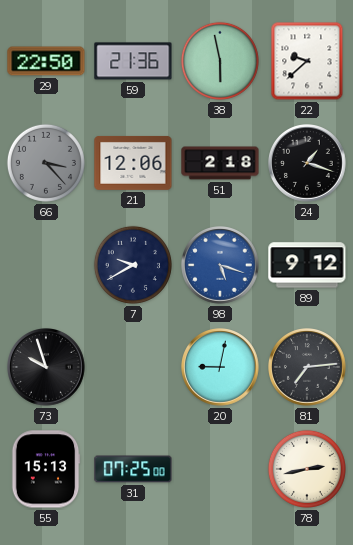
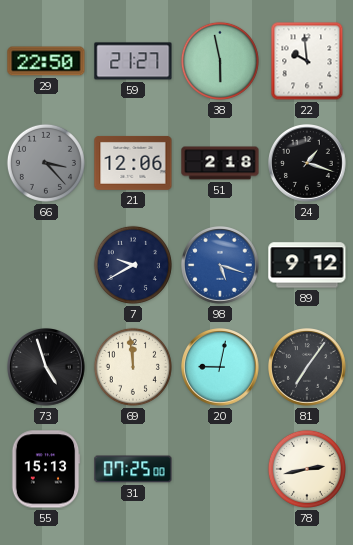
59: 21:36 -> 21:27
22: 9:38 -> 9:59
73: 9:57 -> 4:57
69: none -> 11:59
81: 7:14 -> 7:06
